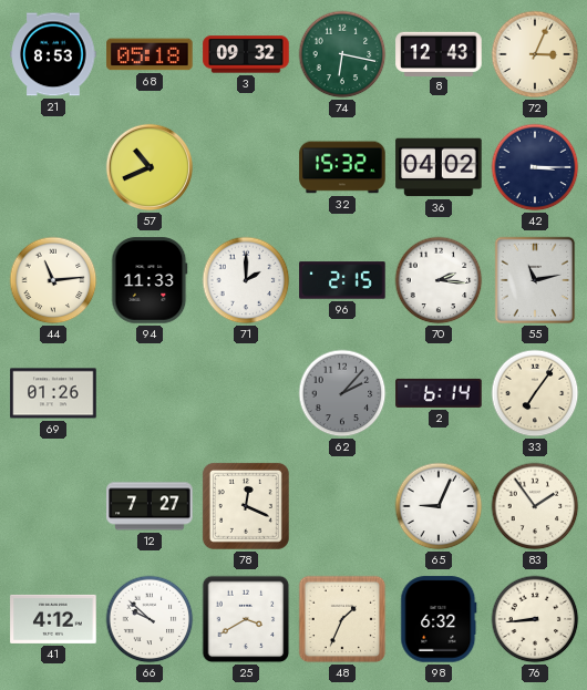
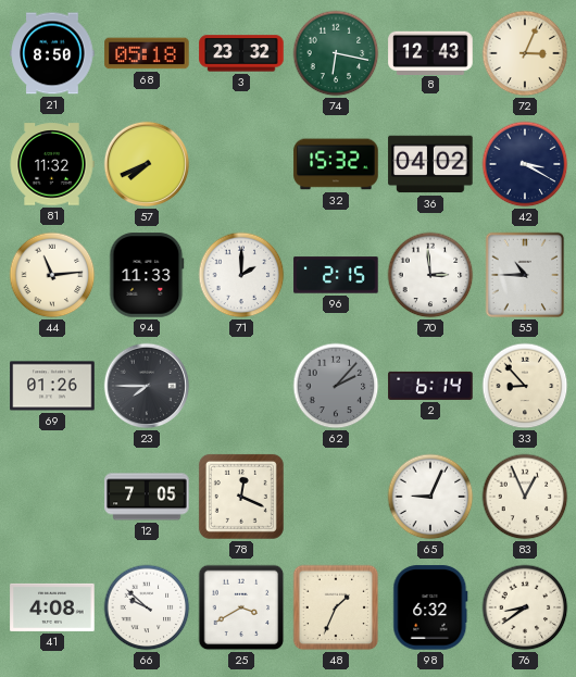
21: 8:53 -> 8:50
3: 09:32 -> 23:32
81: none -> 11:32
57: 10:41 -> 7:41
42: 3:15 -> 3:20
70: 2:16 -> 2:59
55: 11:13 -> 10:45
23: none -> 7:45
33: 7:06 -> 8:53
12: 7:27 -> 7:05
83: 1:54 -> 12:56
41: 4:12 -> 4:08
76: 8:44 -> 8:39
